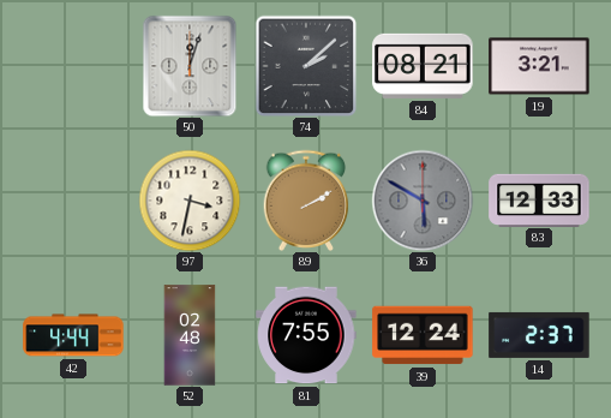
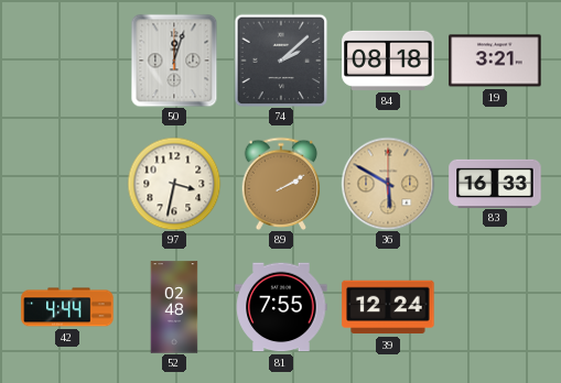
84: 08:21 -> 08:18
36 dial: grey -> champagne
83: 12:33 -> 16:33
14: 2:37 -> none
